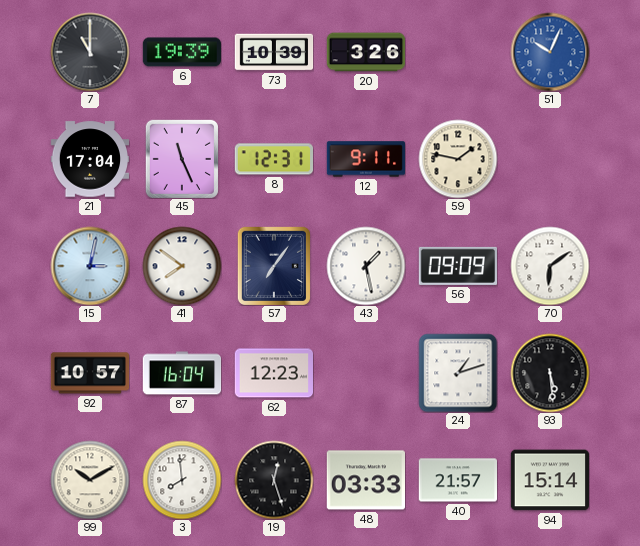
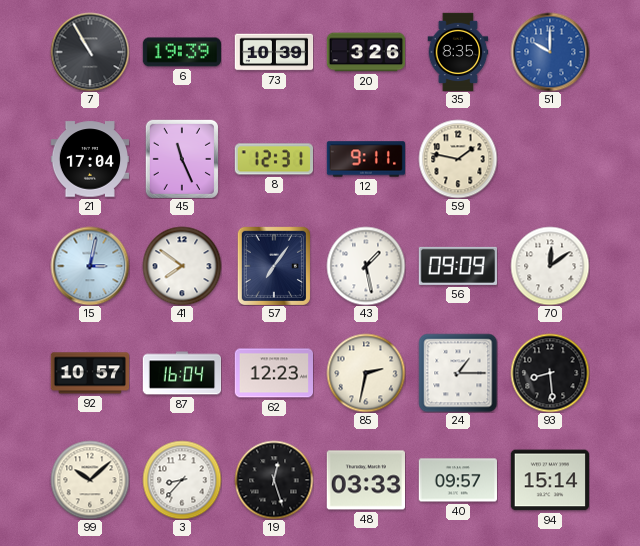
7: 11:00 -> 10:55
35: none -> 8:35
51: 10:04 -> 10:00
70: 6:09 -> 12:09
85: none -> 2:32
24: 1:12 -> 1:15
93: 5:29 -> 8:29
99: 10:10 -> 10:08
3: 7:59 -> 8:37
40: 21:57 -> 09:57
